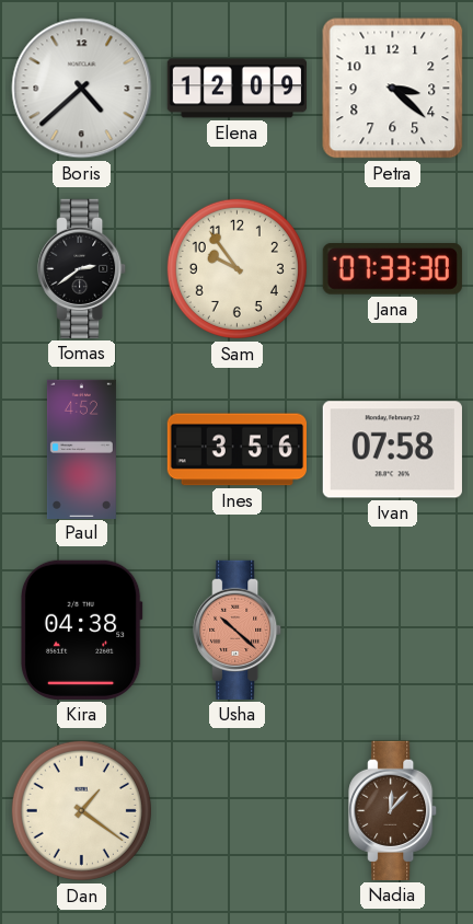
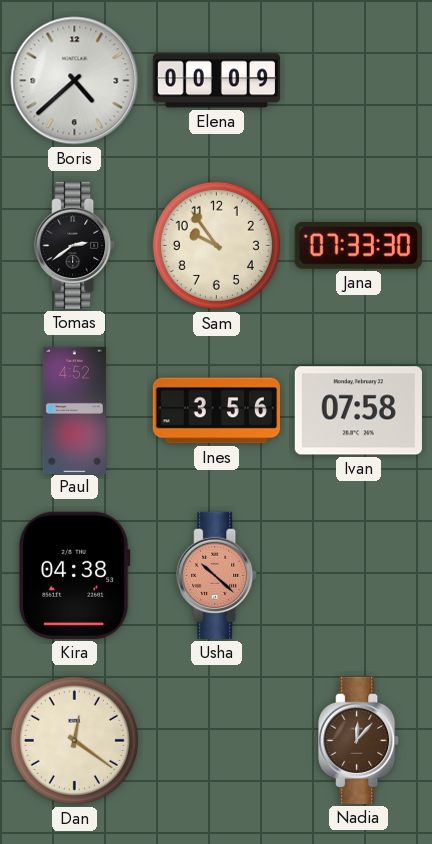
Elena: 12:09 -> 00:09
Petra: 3:22 -> none
Dan: 1:21 -> 12:21
